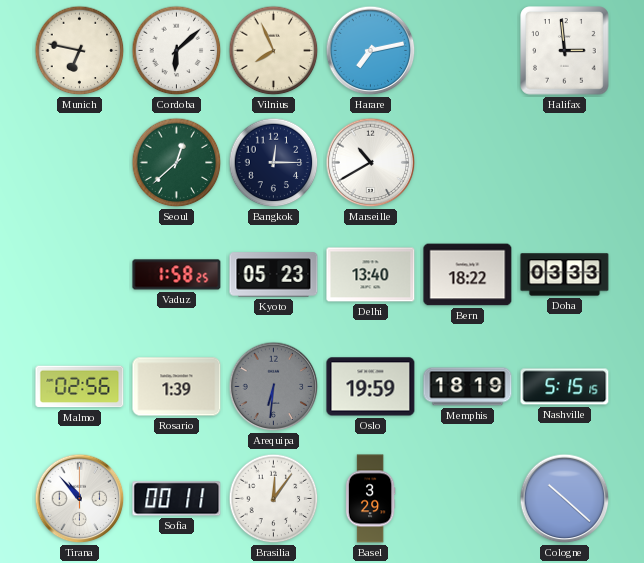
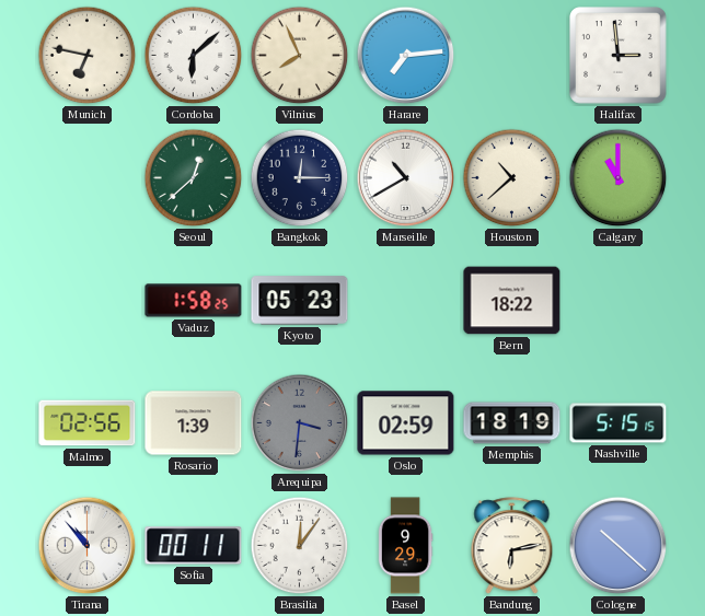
Harare: 7:13 -> 7:14
Houston: none -> 10:38
Calgary: none -> 11:00
Delhi: 13:40 -> none
Doha: 03:33 -> none
Arequipa: 6:31 -> 3:31
Oslo: 19:59 -> 02:59
Basel: 3:29 -> 9:29
Bandung: none -> 6:13
